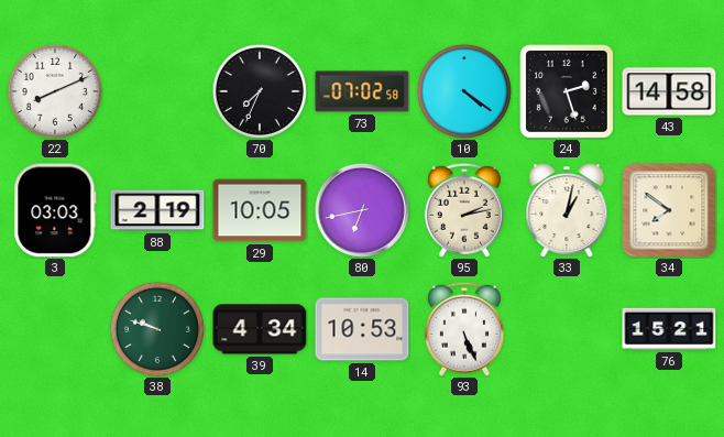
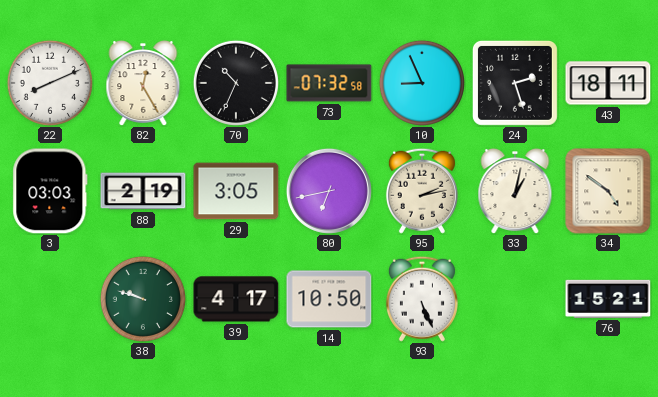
82: none -> 12:25
70: 7:34 -> 10:34
73: 07:02 -> 07:32
10: 4:21 -> 8:56
43: 14:58 -> 18:11
29: 10:05 -> 3:05
34: 7:51 -> 4:51
39: 4:34 -> 4:17
14: 10:53 -> 10:50
